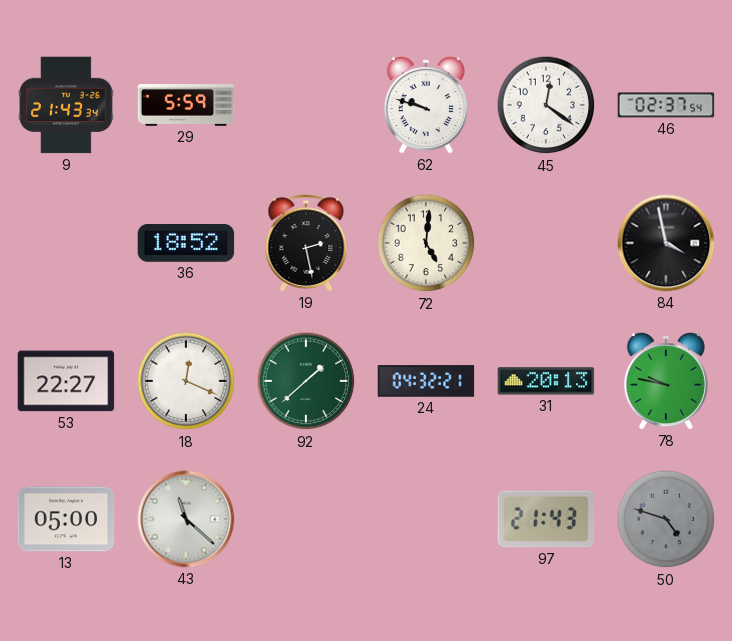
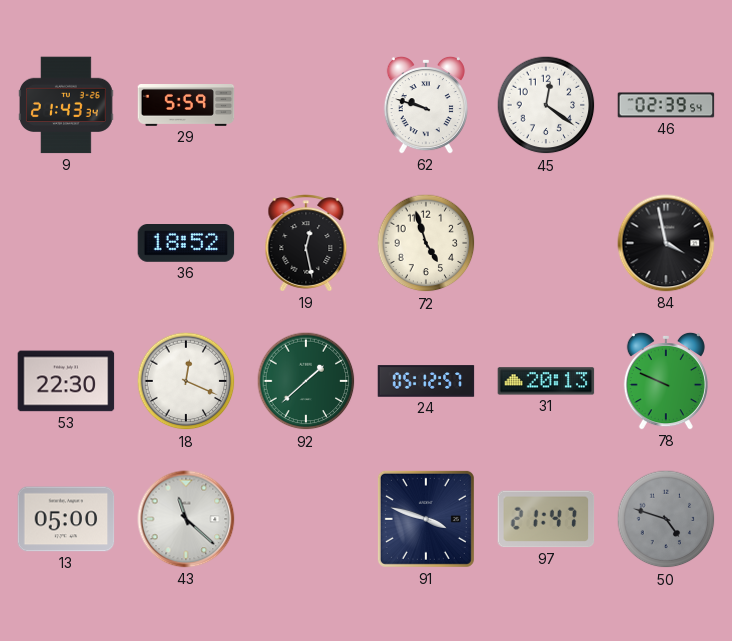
46: 02:37 -> 02:39
19: 2:28 -> 12:28
72: 5:01 -> 4:57
53: 22:27 -> 22:30
24: 04:32 -> 05:12
78: 9:47 -> 9:49
91: none -> 3:48
97: 21:43 -> 21:47
